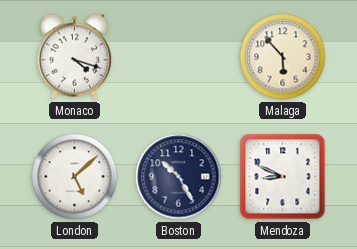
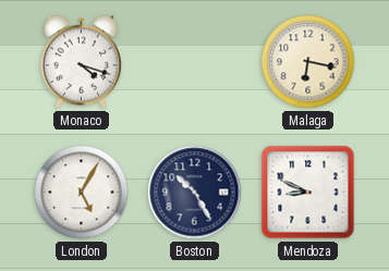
Malaga: 5:53 -> 6:17
London: 5:08 -> 5:05
